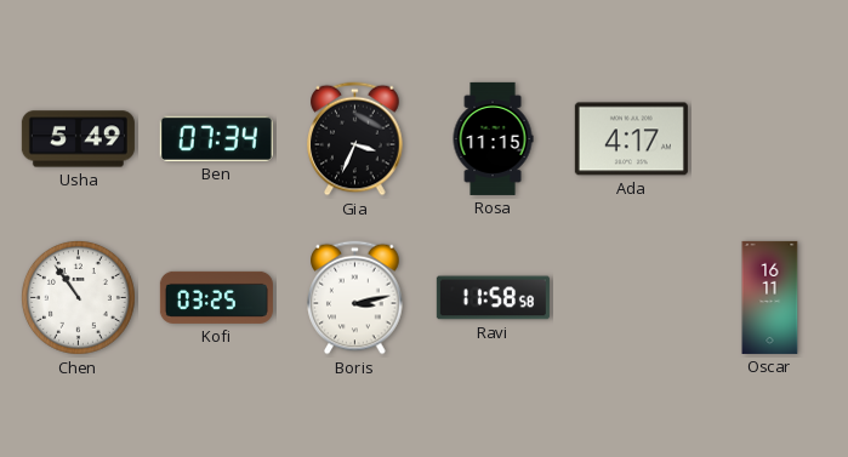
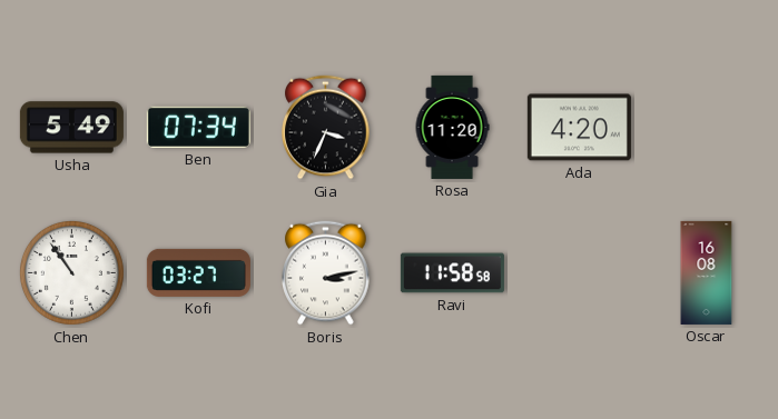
Rosa: 11:15 -> 11:20
Ada: 4:17 -> 4:20
Kofi: 03:25 -> 03:27
Oscar: 16:11 -> 16:08
